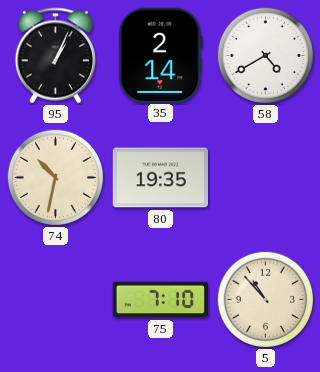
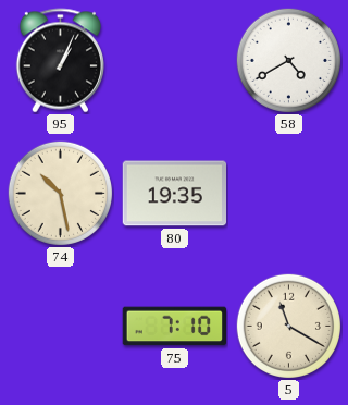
35: 2:14 -> none
74: 10:32 -> 10:28
5: 10:53 -> 11:20
